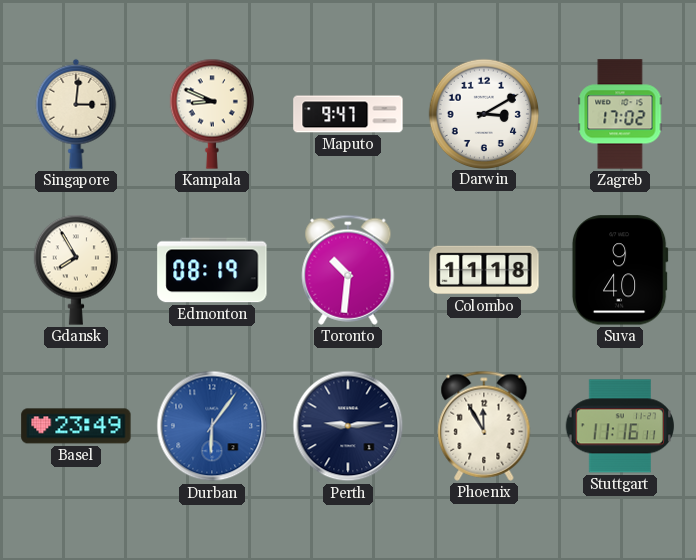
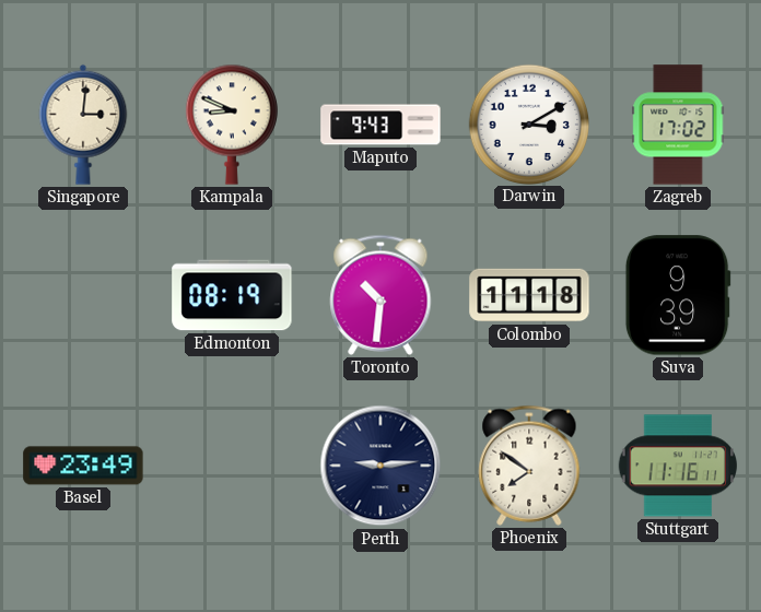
Maputo: 9:47 -> 9:43
Gdansk: 7:55 -> none
Suva: 9:40 -> 9:39
Durban: 6:06 -> none
Phoenix: 11:55 -> 7:51
